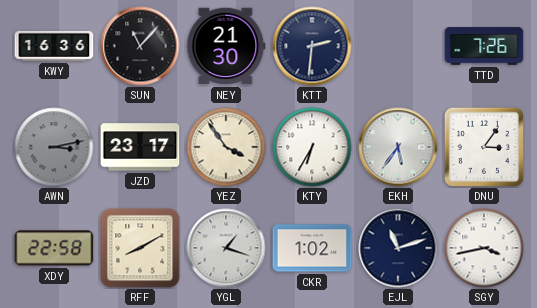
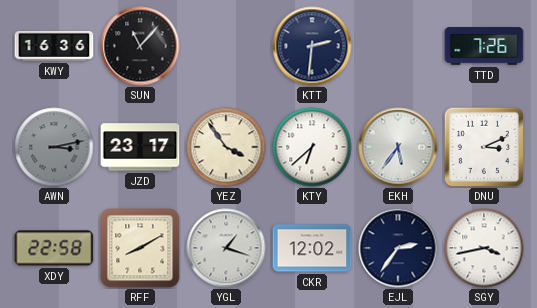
NEY: 21:30 -> none
KTY: 6:35 -> 6:38
DNU: 3:06 -> 3:11
CKR: 1:02 -> 12:02
EJL: 11:12 -> 2:36
